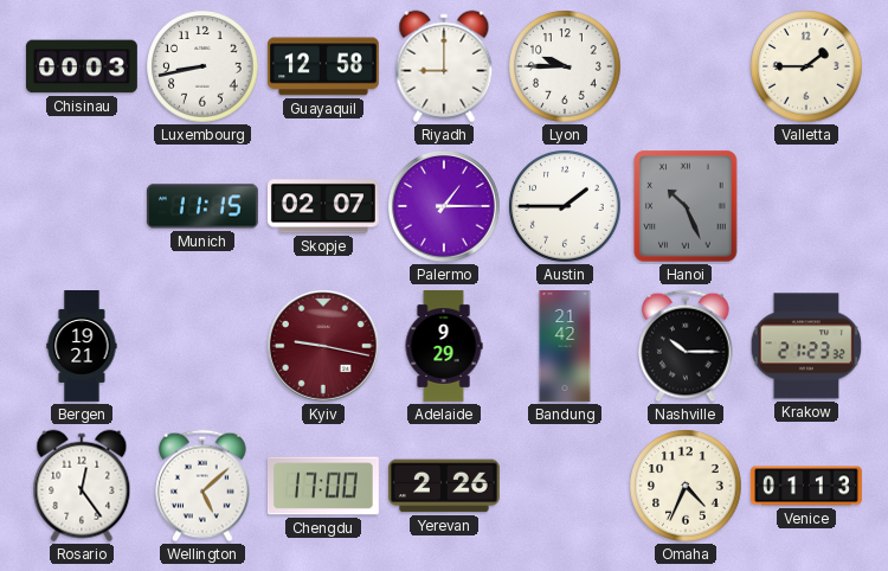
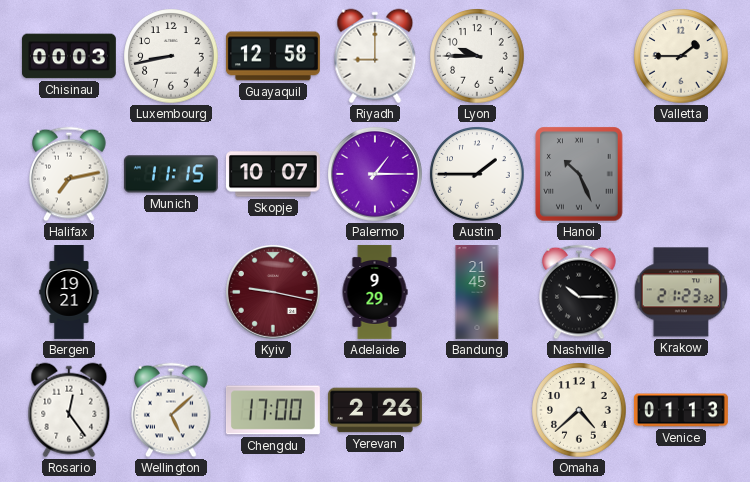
Halifax: none -> 7:13
Skopje: 02:07 -> 10:07
Bandung: 21:42 -> 21:45
Omaha: 4:34 -> 4:38
